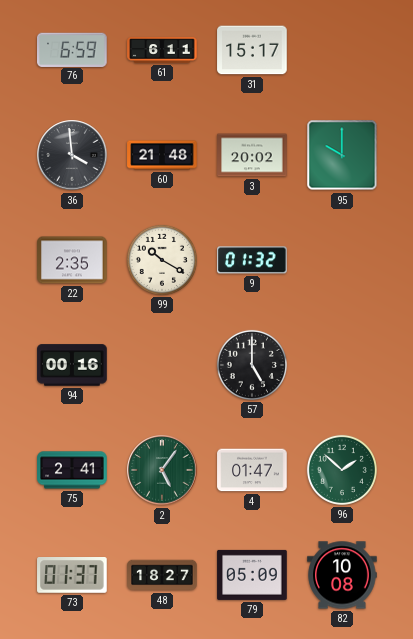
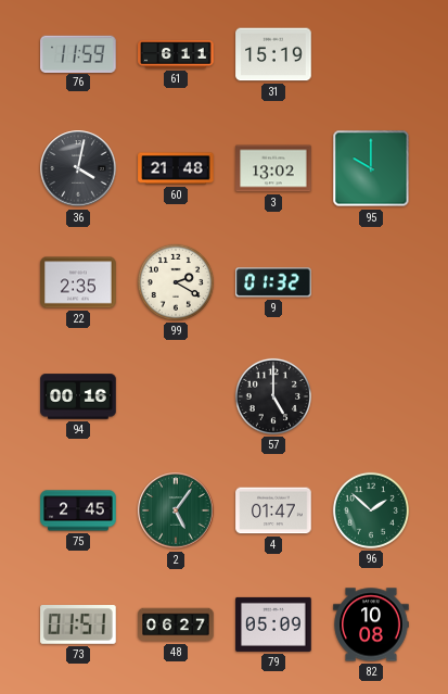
76: 6:59 -> 11:59
31: 15:17 -> 15:19
36: 3:59 -> 4:02
3: 20:02 -> 13:02
99: 10:20 -> 2:20
75: 2:41 -> 2:45
73: 01:37 -> 01:51
48: 18:27 -> 06:27
